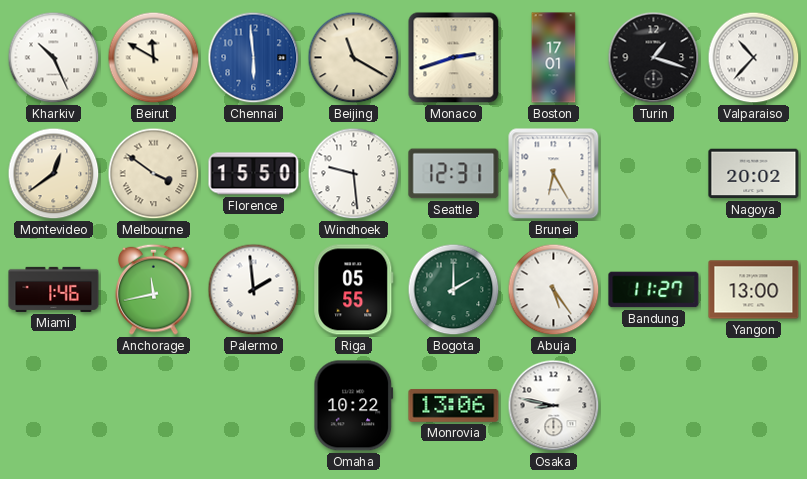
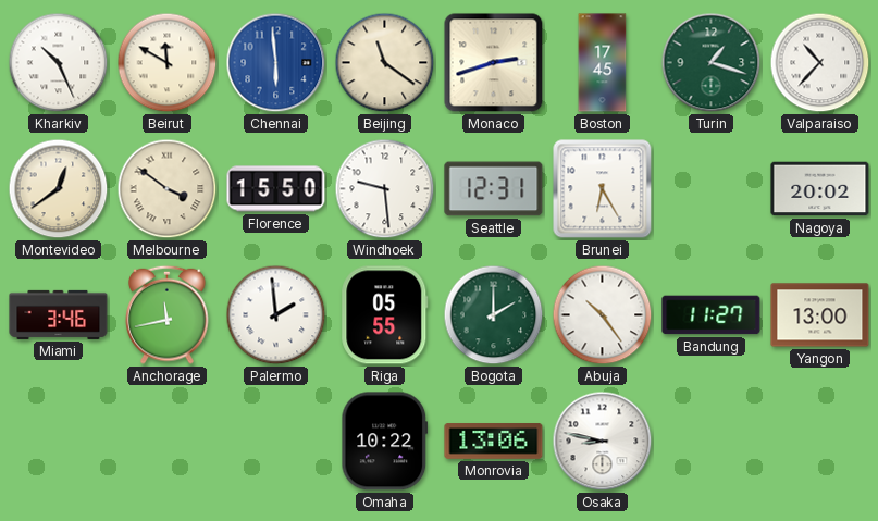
Beijing: 11:20 -> 11:21
Boston: 17:01 -> 17:45
Turin dial: black -> green
Miami: 1:46 -> 3:46
Abuja: 5:24 -> 10:24
